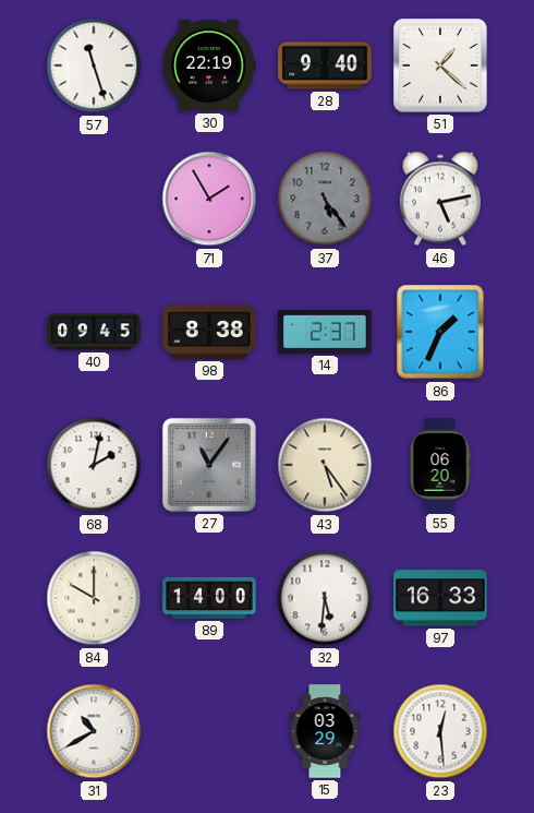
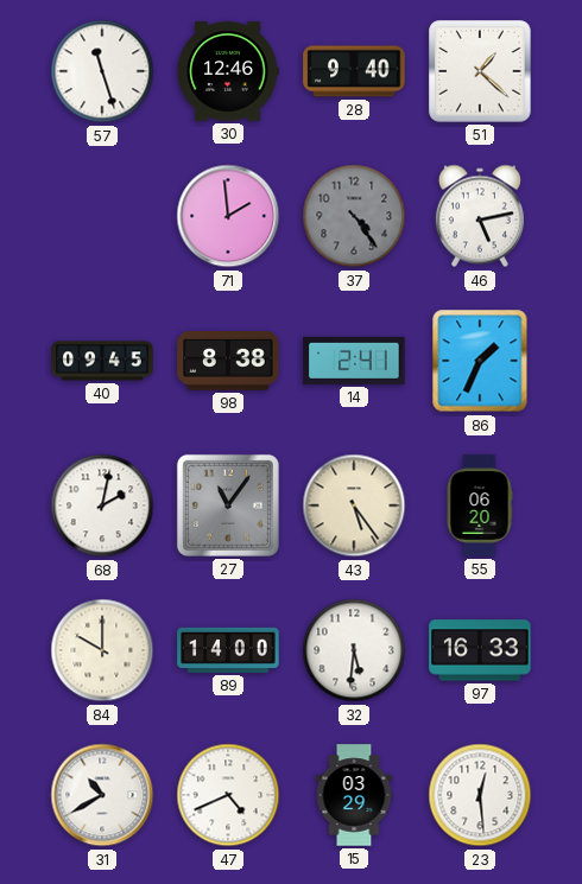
30: 22:19 -> 12:46
71: 1:55 -> 1:59
37: 5:24 -> 4:24
14: 2:37 -> 2:41
47: none -> 4:41
